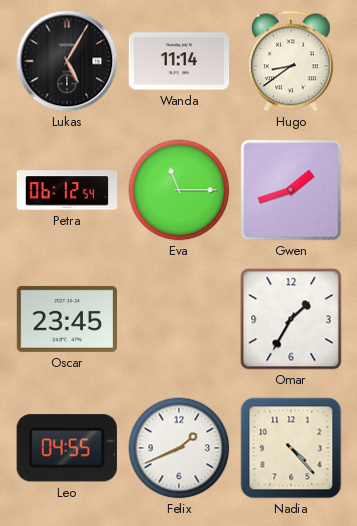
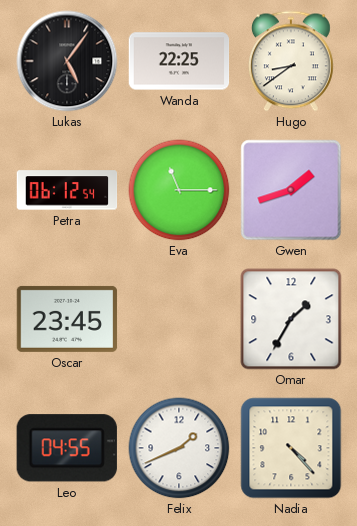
Lukas: 5:05 -> 5:06
Wanda: 11:14 -> 22:25
